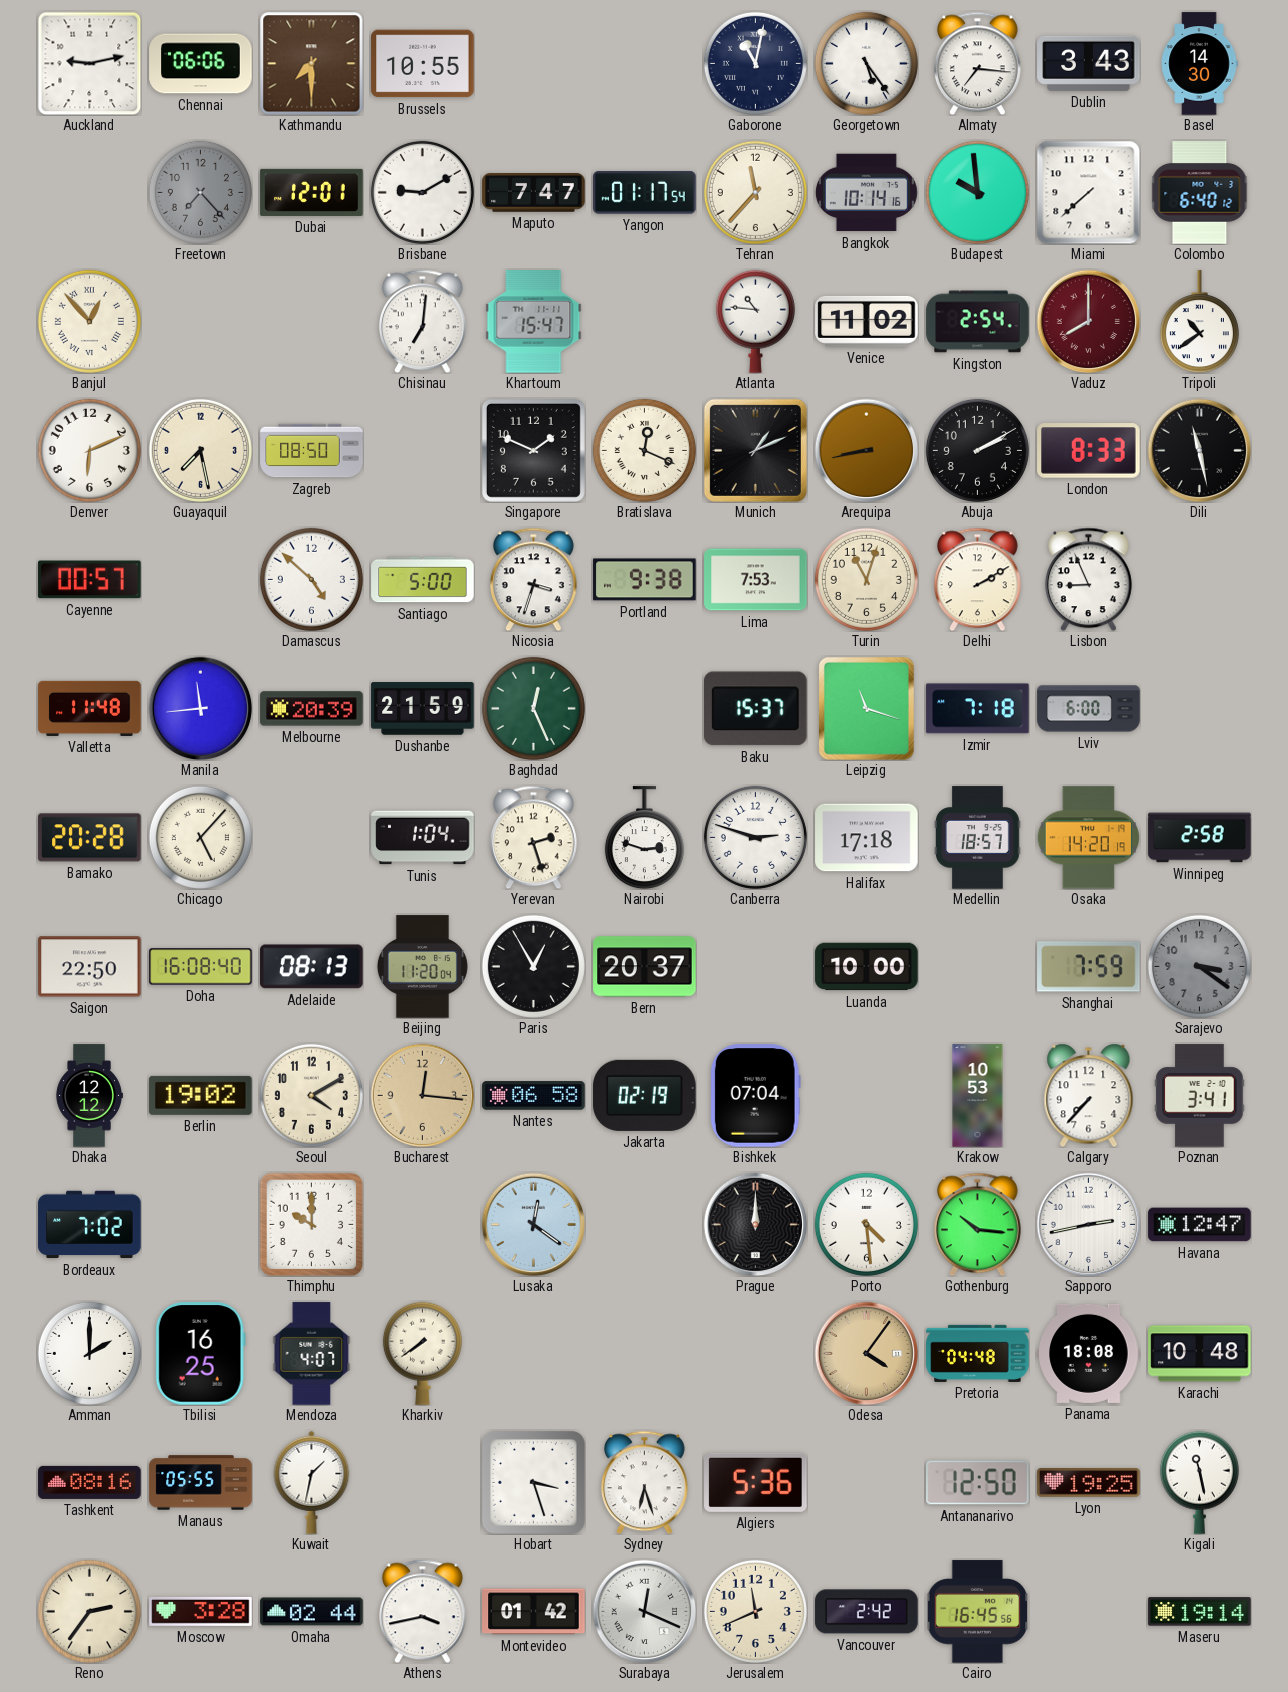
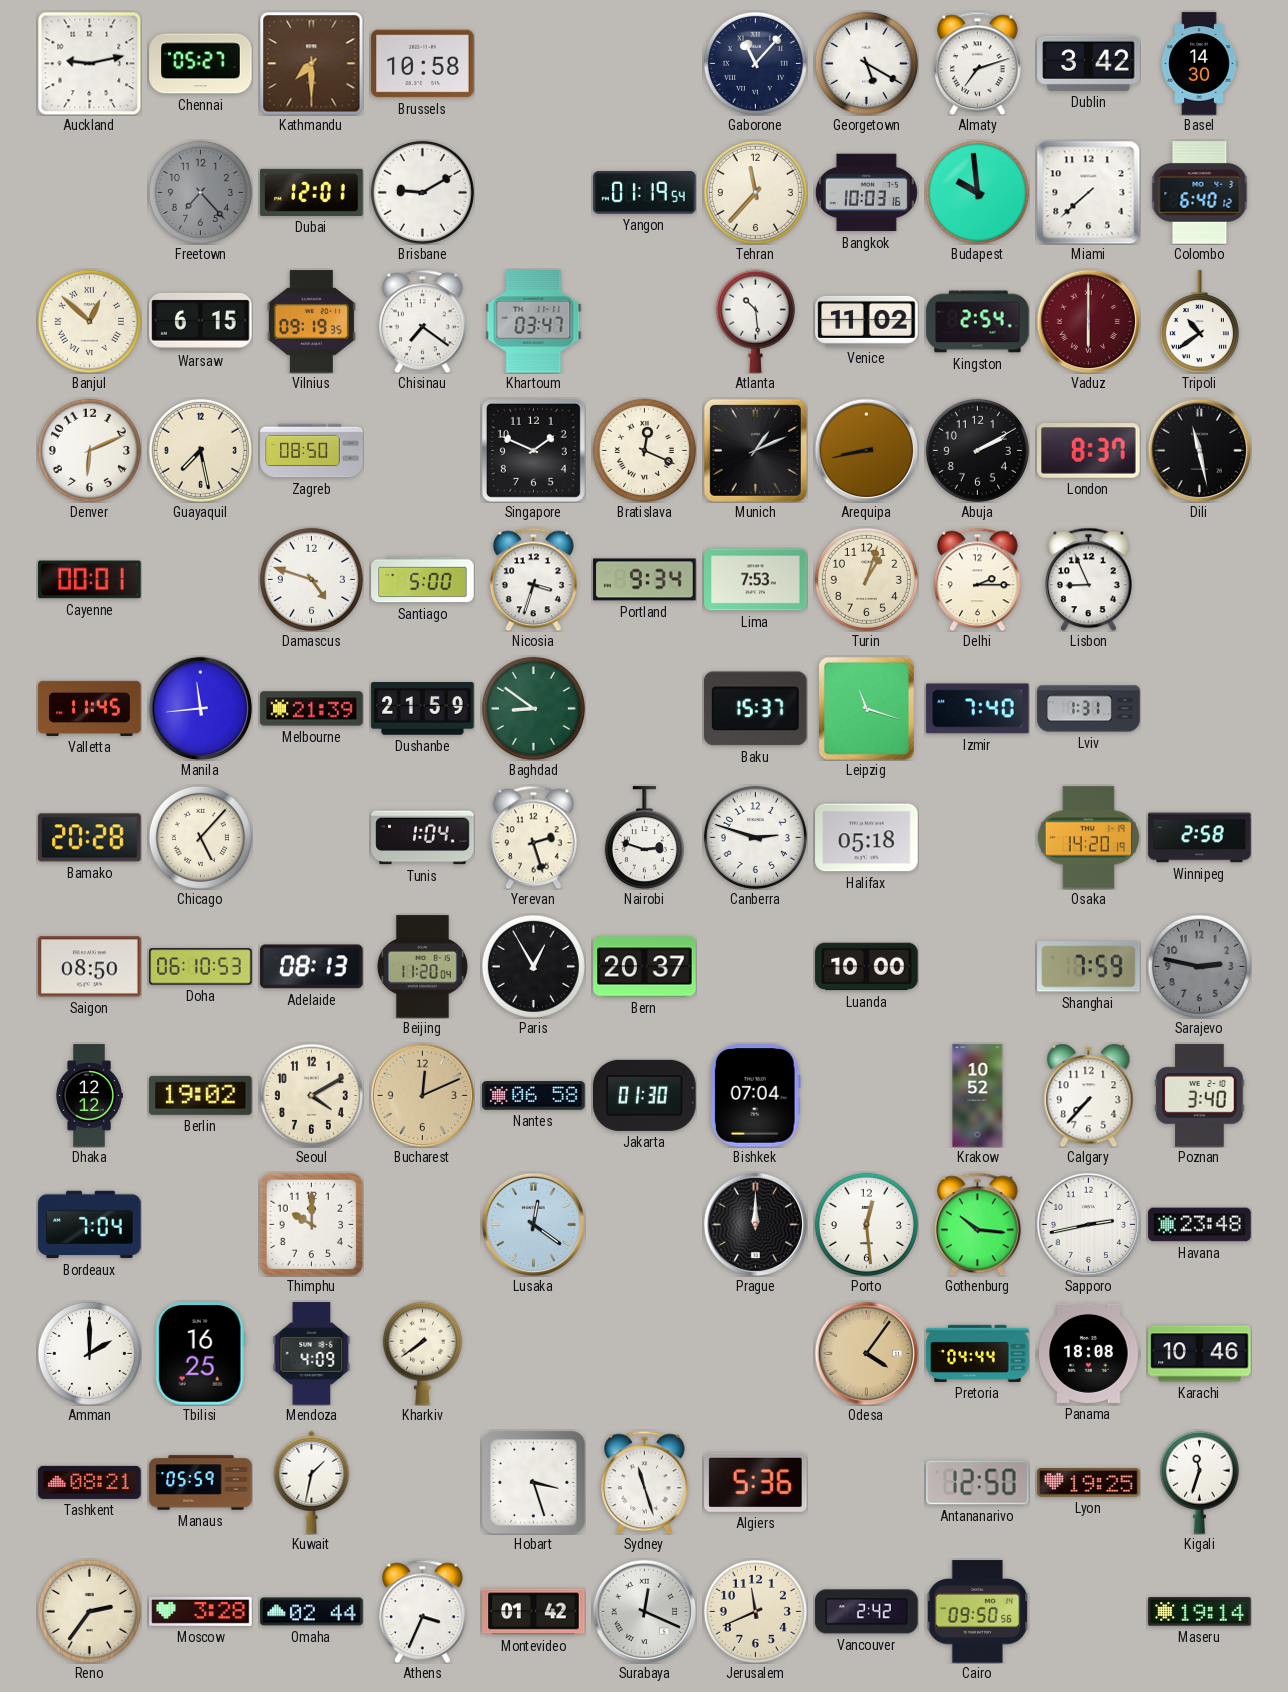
Chennai: 06:06 -> 05:27
Brussels: 10:55 -> 10:58
Gaborone: 11:02 -> 11:07
Georgetown: 5:24 -> 5:20
Almaty: 7:16 -> 7:12
Dublin: 3:43 -> 3:42
Maputo: 7:47 -> none
Yangon: 01:17 -> 01:19
Bangkok: 10:14 -> 10:03
Banjul: 12:53 -> 12:52
Warsaw: none -> 6:15
Vilnius: none -> 09:19
Chisinau: 7:01 -> 7:21
Khartoum: 15:47 -> 03:47
Atlanta: 10:46 -> 10:29
Vaduz: 8:00 -> 6:00
London: 8:33 -> 8:37
Cayenne: 00:57 -> 00:01
Damascus: 4:52 -> 4:48
Portland: 9:38 -> 9:34
Turin: 11:03 -> 1:03
Delhi: 2:10 -> 2:15
Valletta: 11:48 -> 11:45
Melbourne: 20:39 -> 21:39
Baghdad: 12:26 -> 8:51
Izmir: 7:18 -> 7:40
Lviv: 6:00 -> 1:31
Halifax: 17:18 -> 05:18
Medellin: 18:57 -> none
Saigon: 22:50 -> 08:50
Doha: 16:08 -> 06:10
Sarajevo: 3:21 -> 2:47
Bucharest: 12:16 -> 12:11
Jakarta: 02:19 -> 01:30
Krakow: 10:53 -> 10:52
Poznan: 3:41 -> 3:40
Bordeaux: 7:02 -> 7:04
Porto: 4:29 -> 12:29
Havana: 12:47 -> 23:48
Mendoza: 4:07 -> 4:09
Pretoria: 04:48 -> 04:44
Karachi: 10:48 -> 10:46
Tashkent: 08:16 -> 08:21
Manaus: 05:55 -> 05:59
Sydney: 6:27 -> 11:27
Kigali: 11:28 -> 11:33
Athens: 3:43 -> 3:34
Cairo: 16:45 -> 09:50
